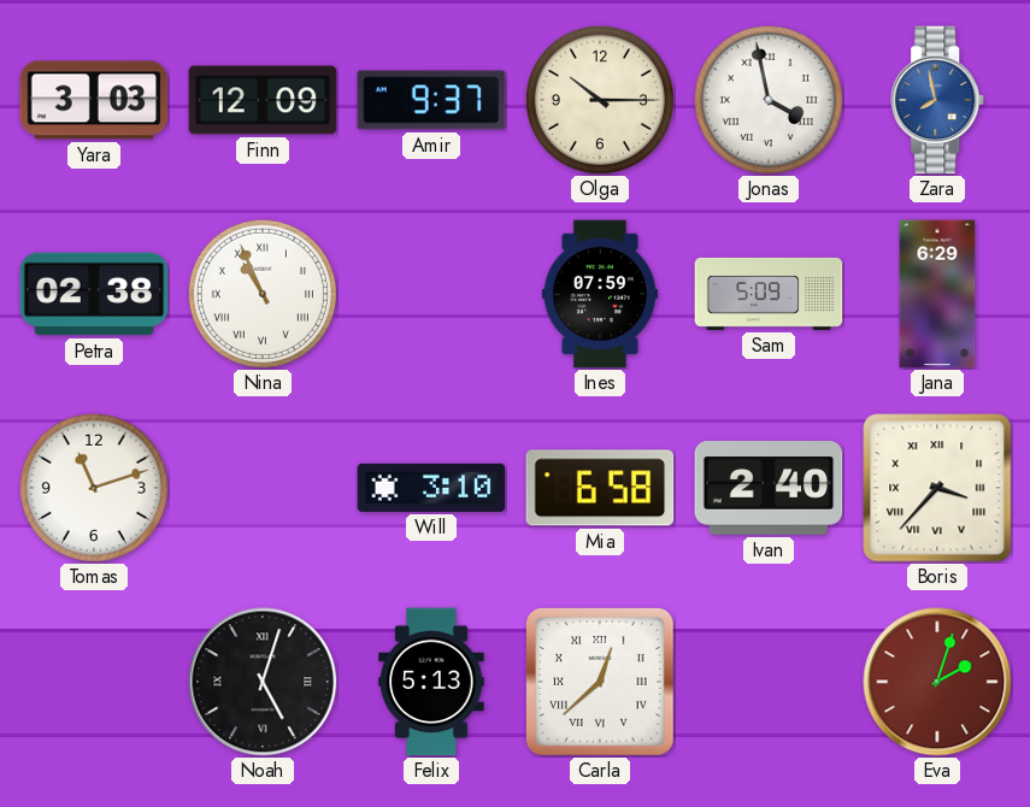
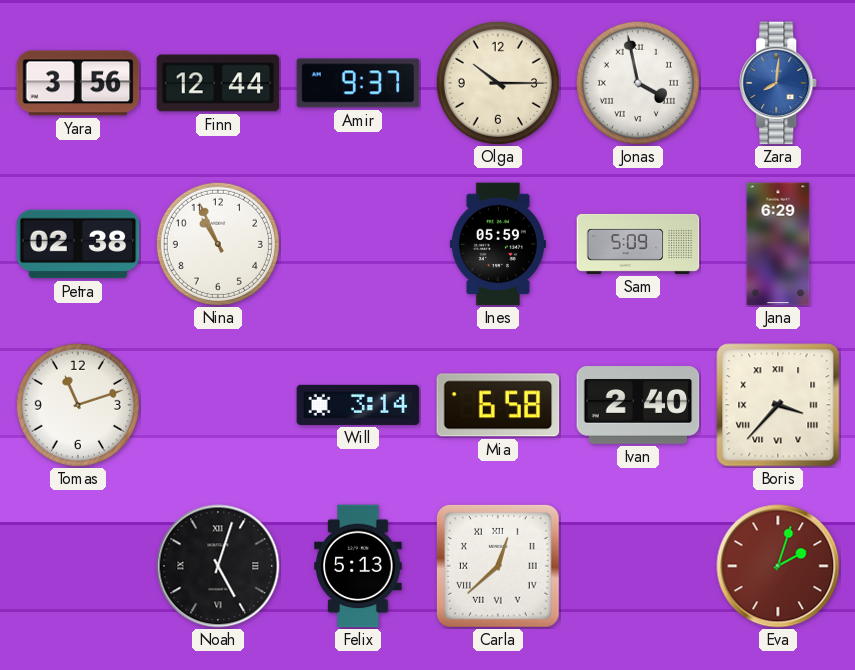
Yara: 3:03 -> 3:56
Finn: 12:09 -> 12:44
Zara: 7:58 -> 8:01
Nina numerals: Roman -> Arabic
Ines: 07:59 -> 05:59
Will: 3:10 -> 3:14
